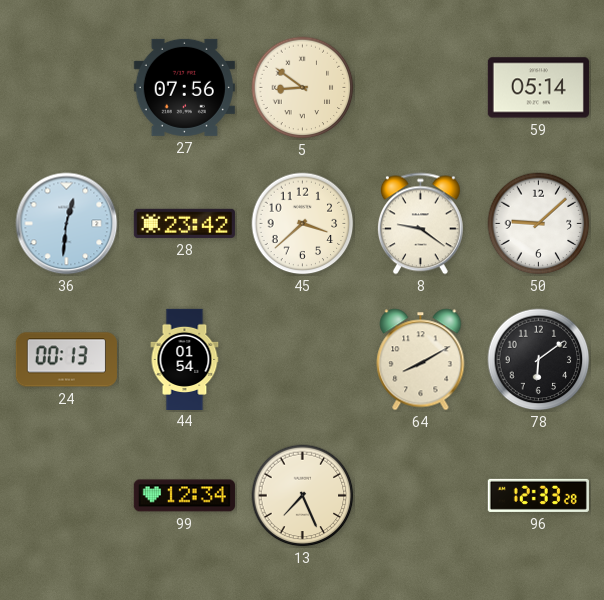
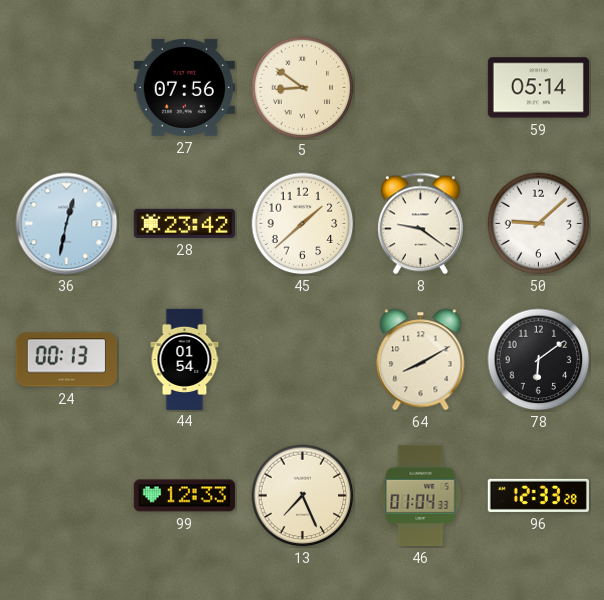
36: 12:31 -> 12:32
45: 3:38 -> 1:38
99: 12:34 -> 12:33
46: none -> 01:04
